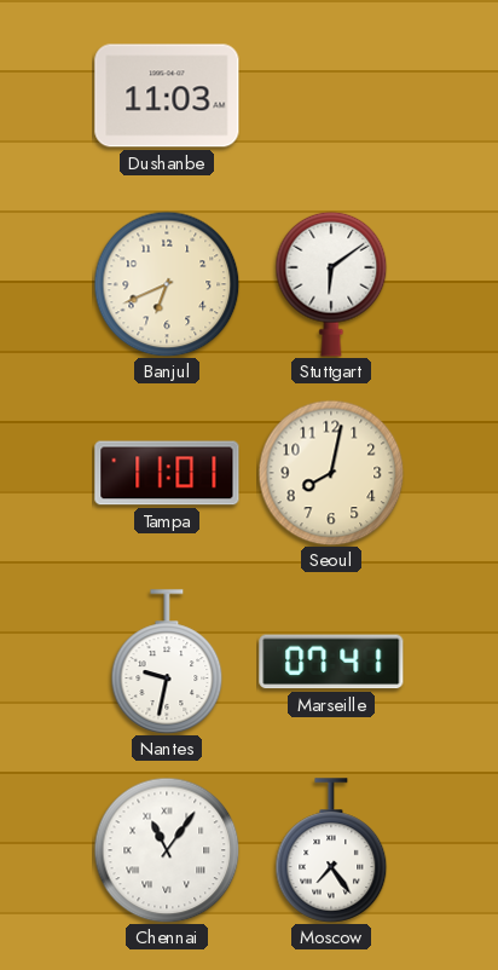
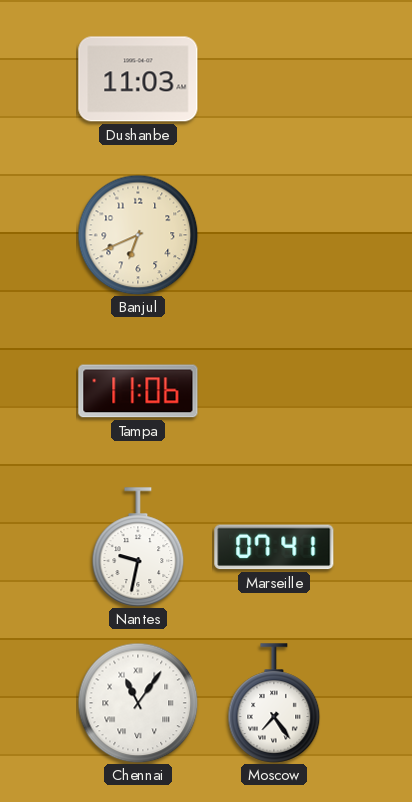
Stuttgart: 6:09 -> none
Tampa: 11:01 -> 11:06
Seoul: 8:02 -> none
